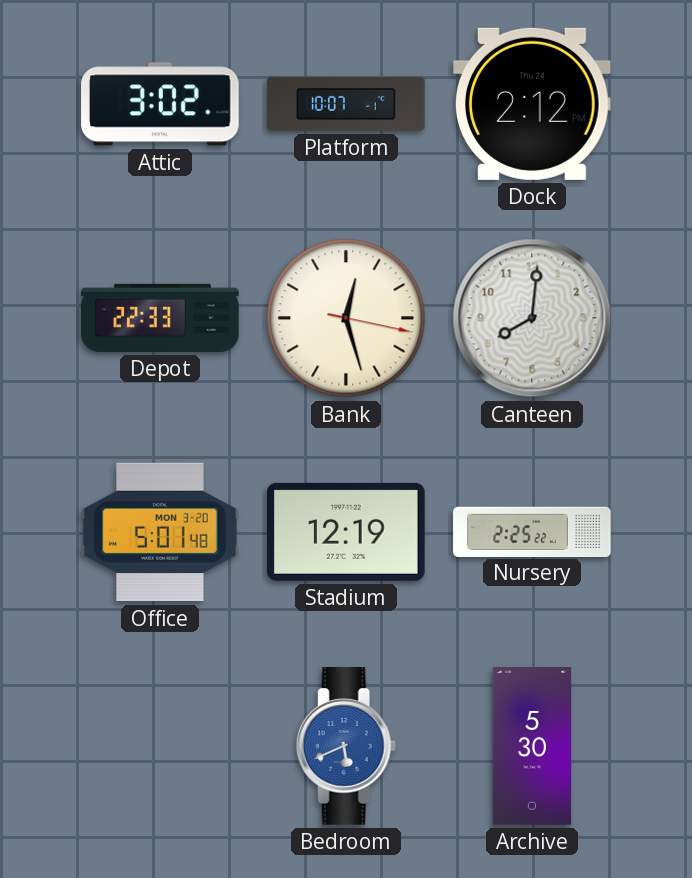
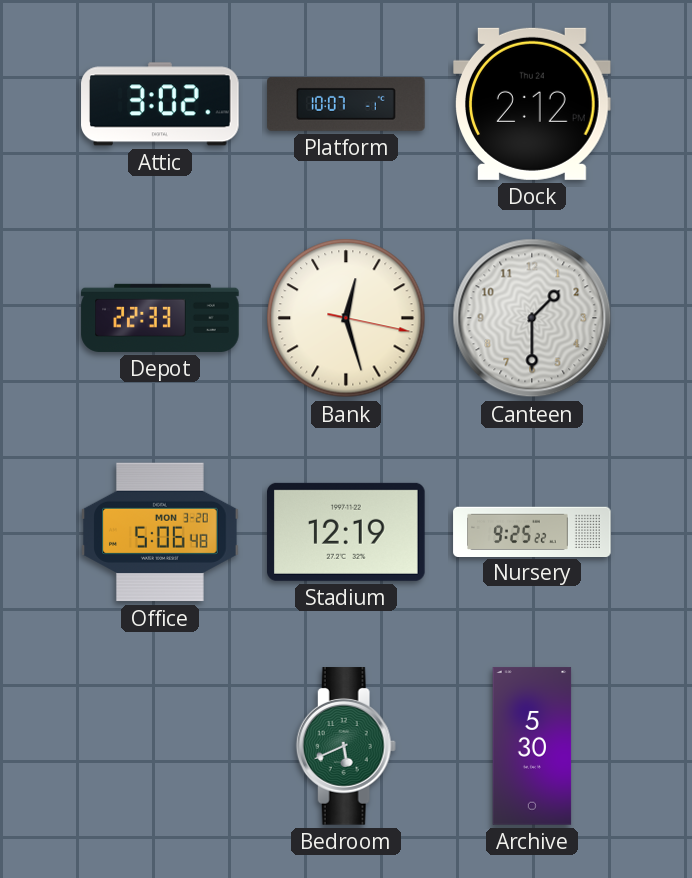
Canteen: 8:01 -> 1:30
Office: 5:01 -> 5:06
Nursery: 2:25 -> 9:25
Bedroom dial: blue -> green
